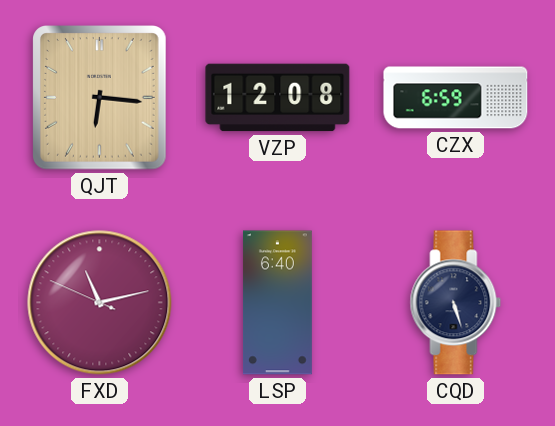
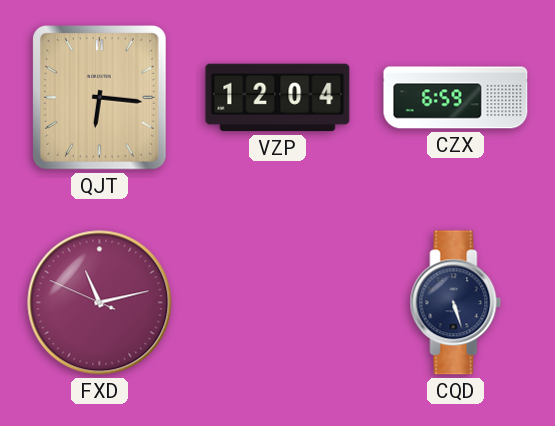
VZP: 12:08 -> 12:04
LSP: 6:40 -> none
